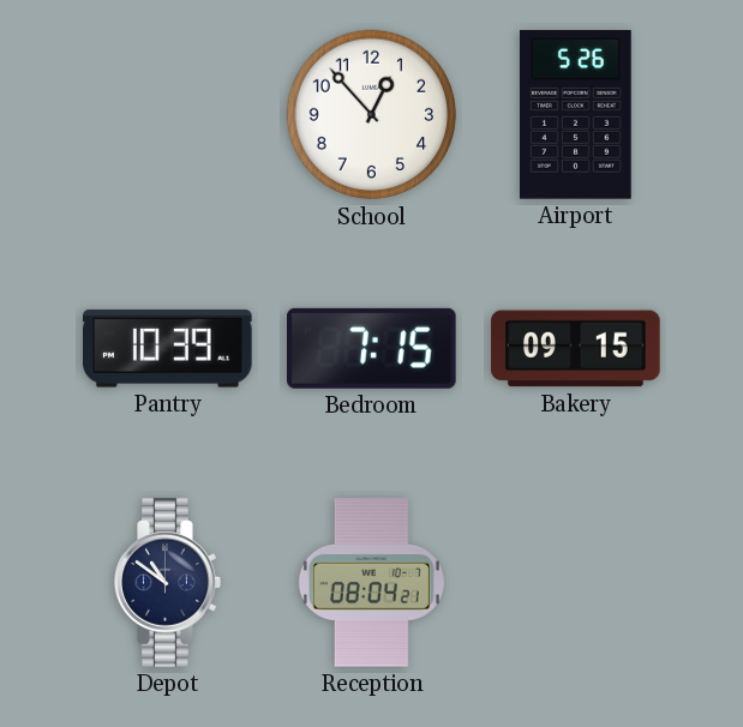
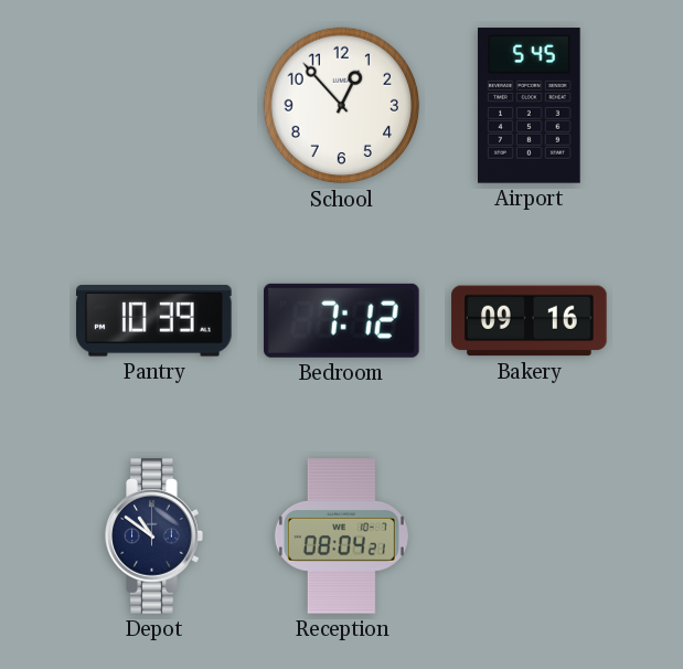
Airport: 5:26 -> 5:45
Bedroom: 7:15 -> 7:12
Bakery: 09:15 -> 09:16
